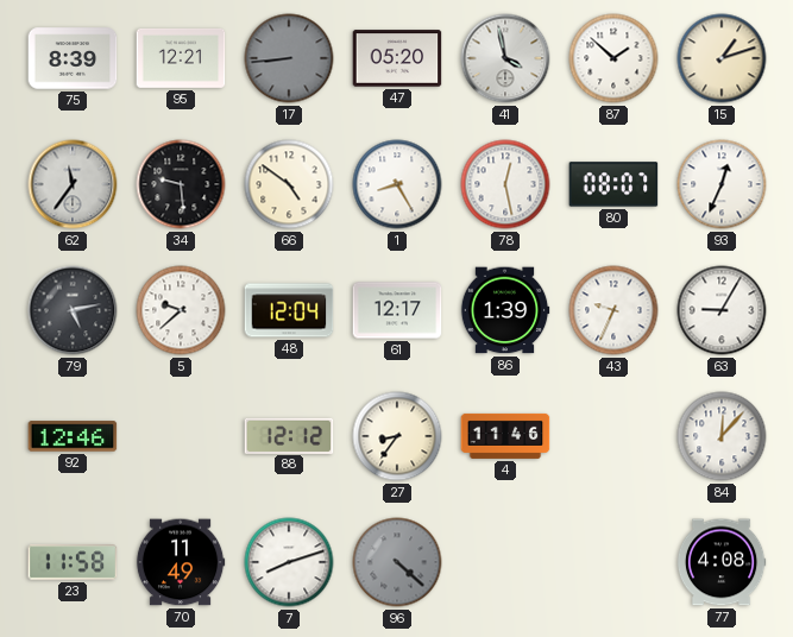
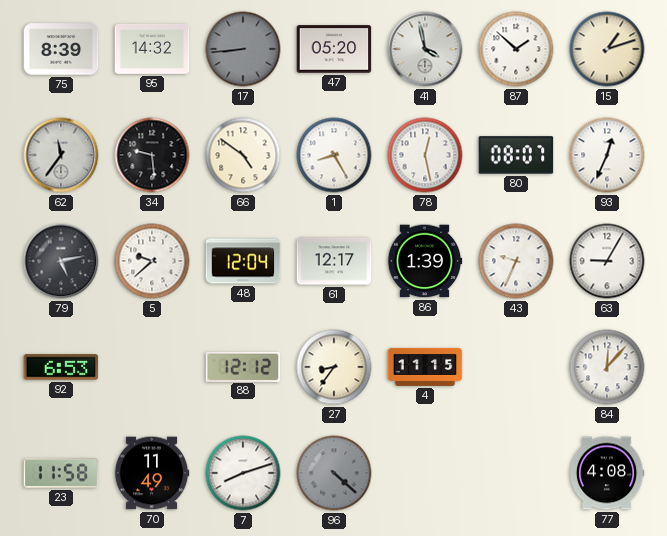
95: 12:21 -> 14:32
92: 12:46 -> 6:53
4: 11:46 -> 11:15
